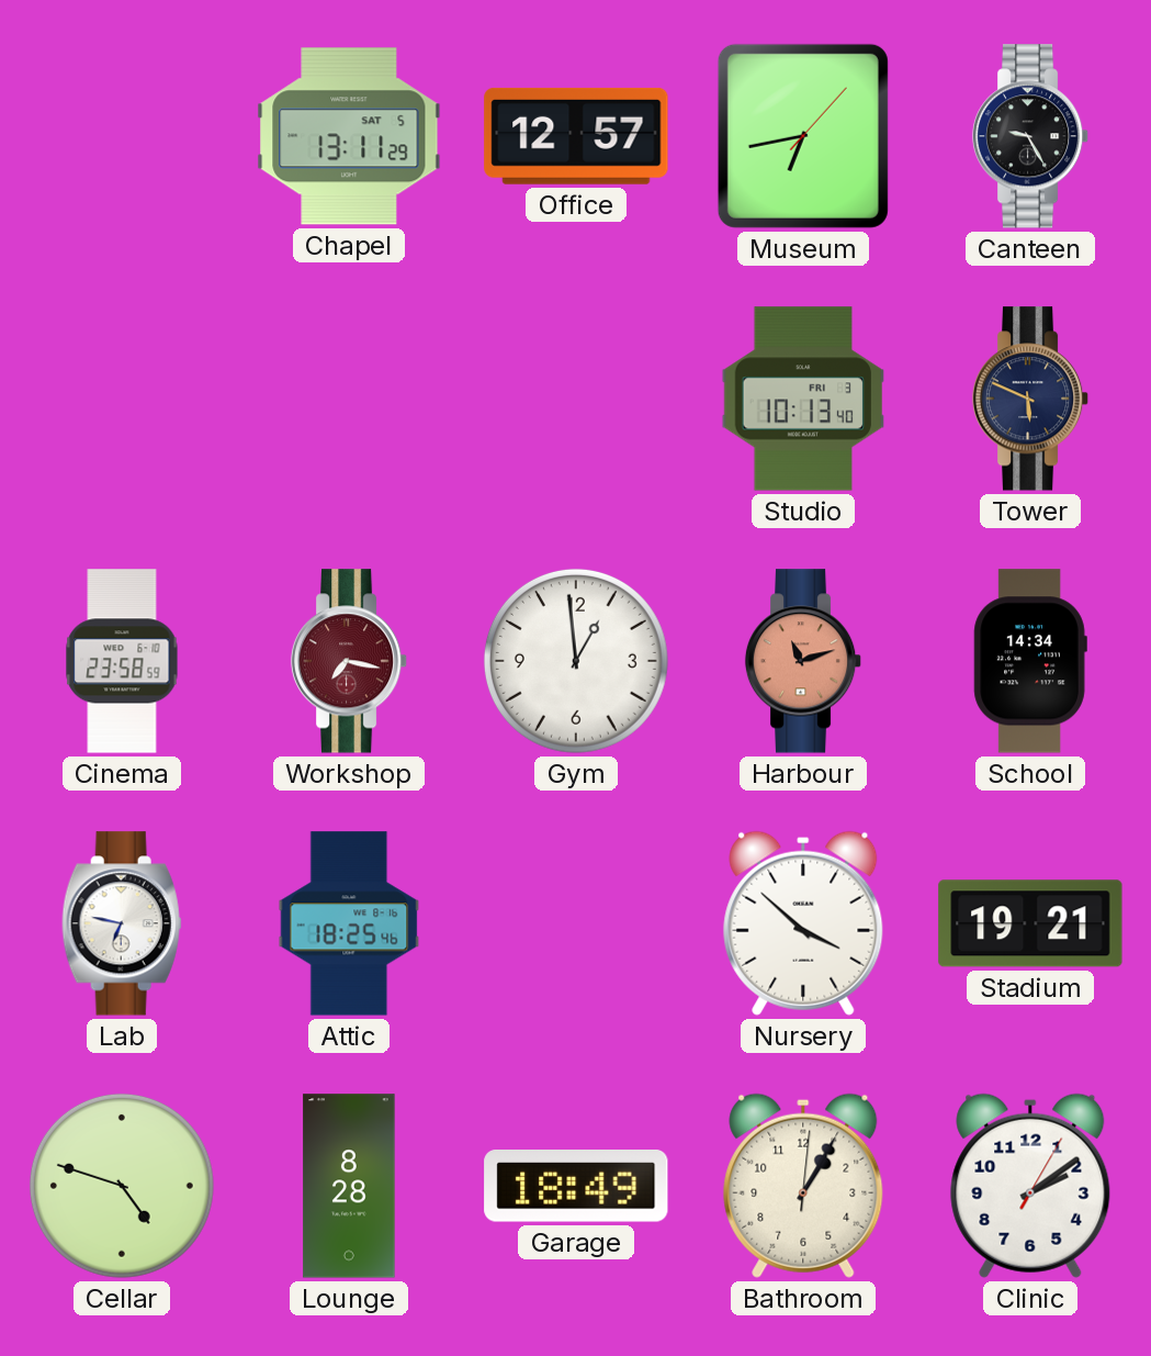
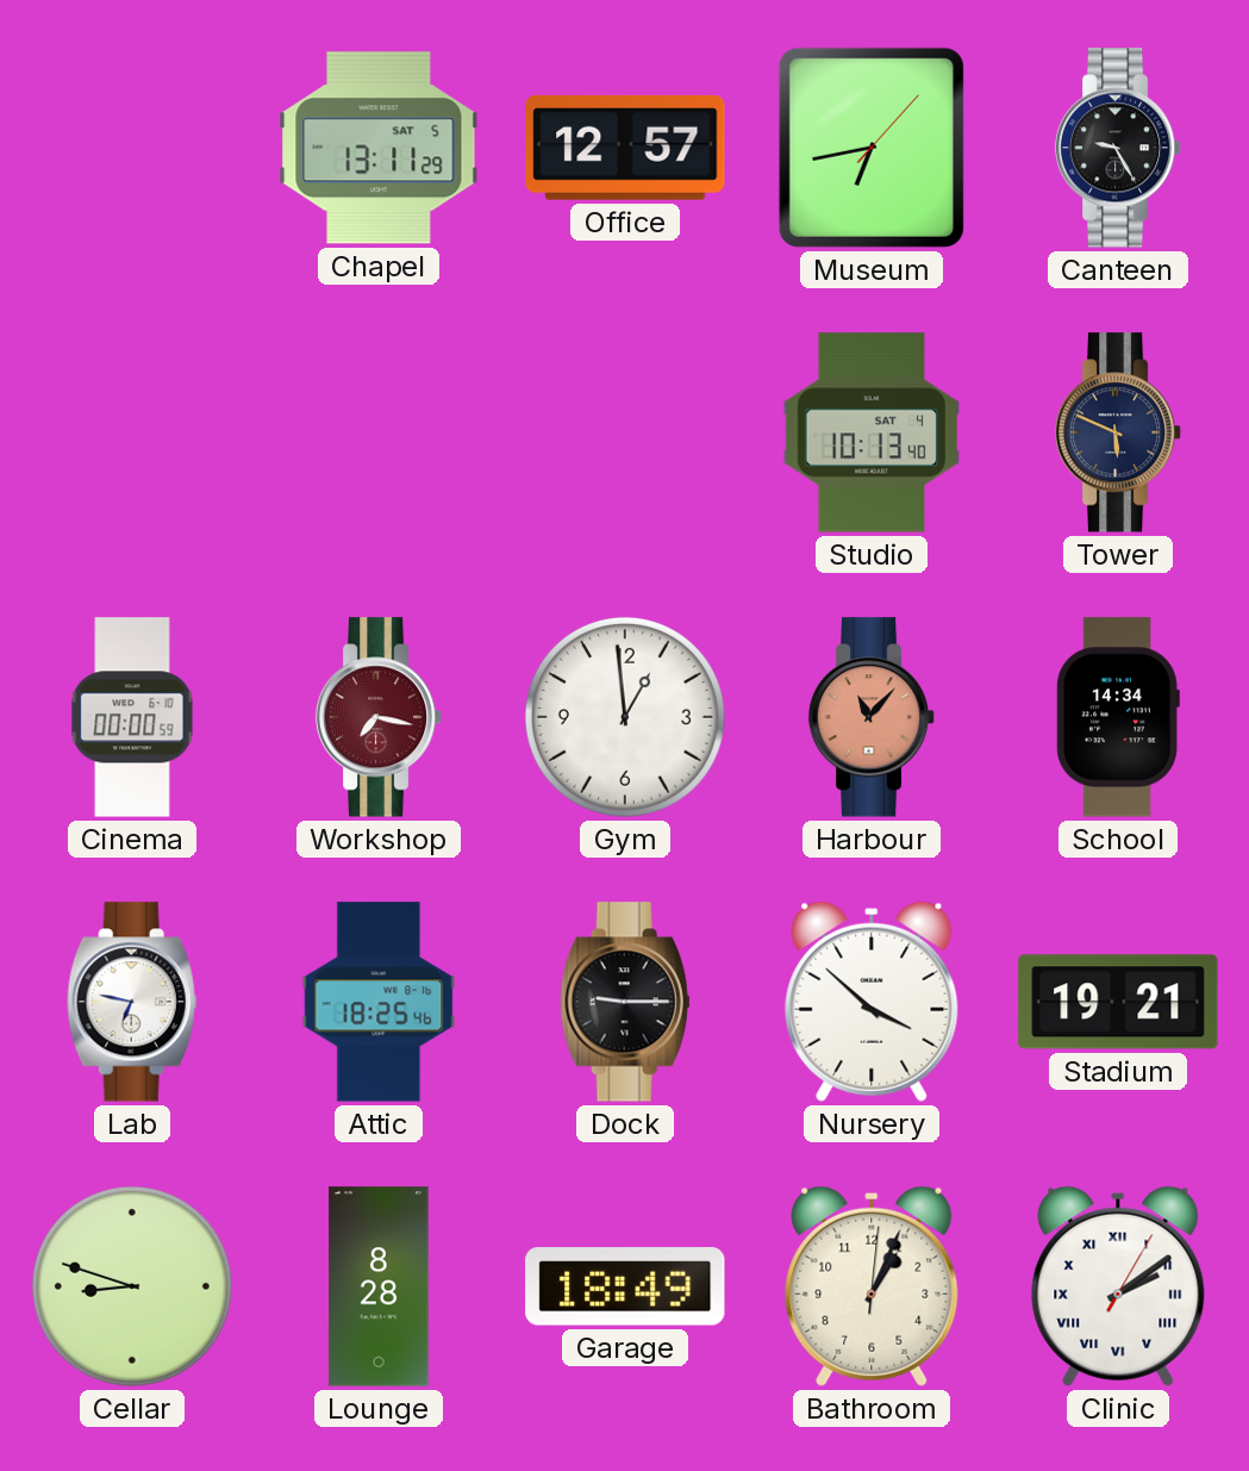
Studio date: FRI 3 -> SAT 4
Cinema: 23:58 -> 00:00
Harbour: 11:12 -> 11:07
Dock: none -> 9:15
Cellar: 4:48 -> 8:48
Bathroom: 1:05 -> 1:04
Clinic numerals: Arabic -> Roman
